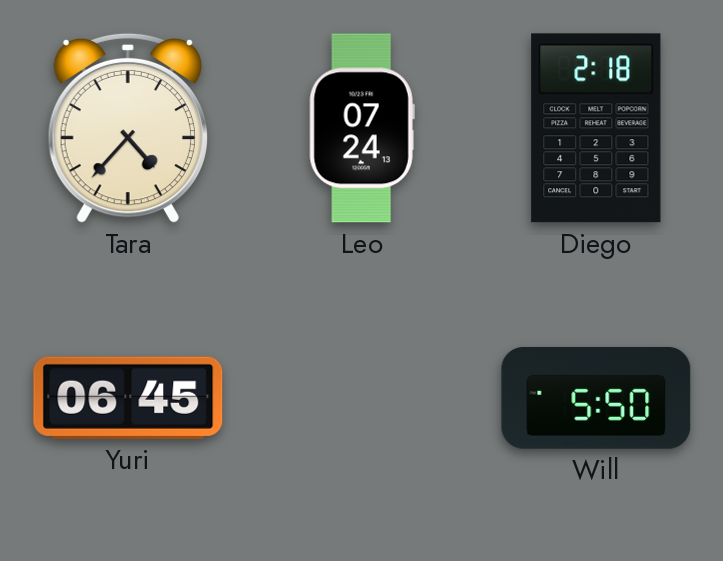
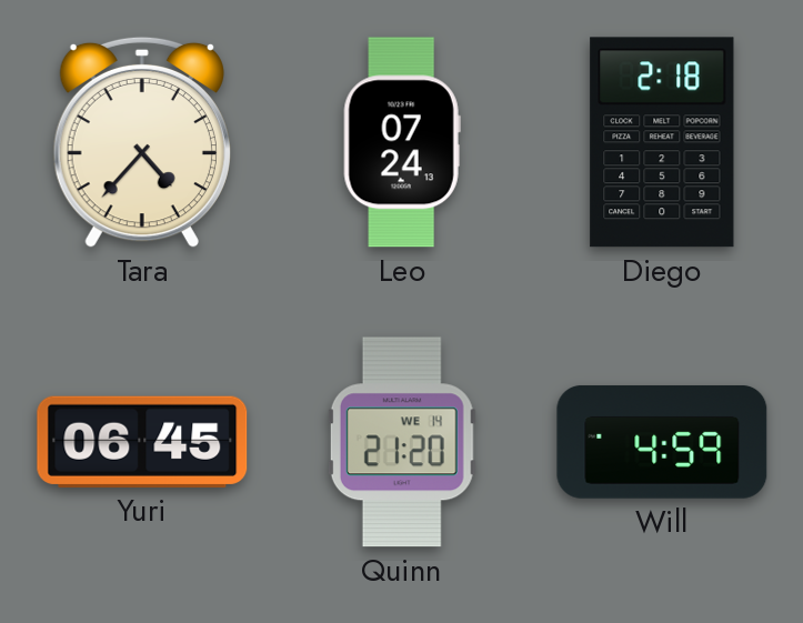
Quinn: none -> 21:20
Will: 5:50 -> 4:59
